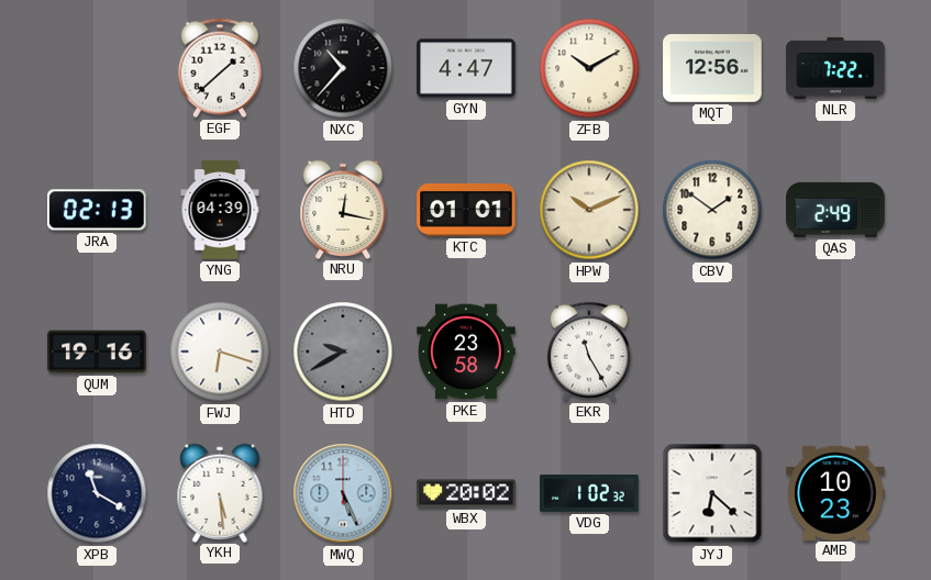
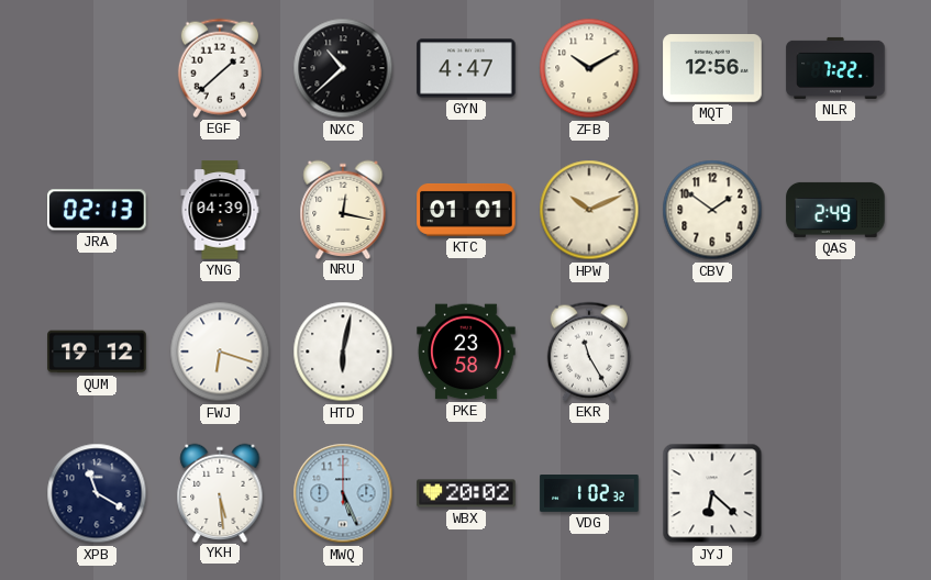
NXC: 10:37 -> 10:38
QUM: 19:16 -> 19:12
HTD: 9:40 -> 6:02
HTD dial: grey -> white
AMB: 10:23 -> none
